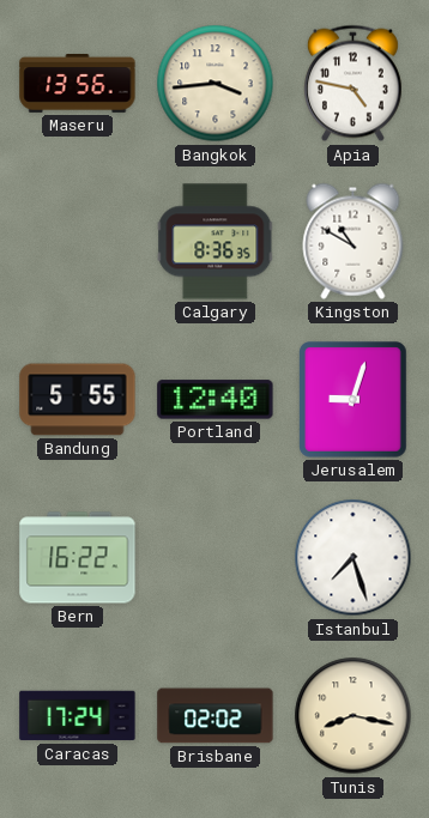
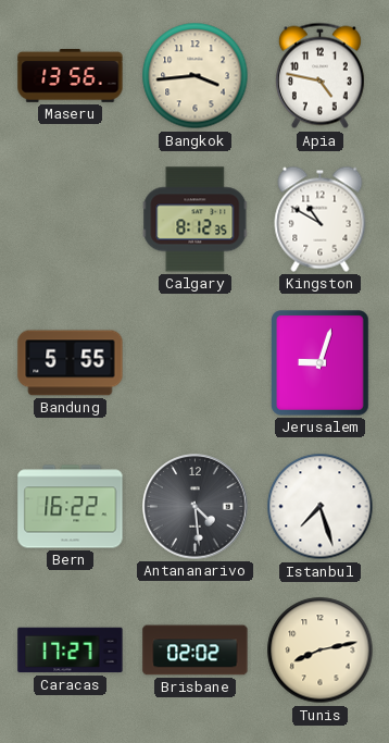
Calgary: 8:36 -> 8:12
Portland: 12:40 -> none
Antananarivo: none -> 4:29
Caracas: 17:24 -> 17:27
Tunis: 8:17 -> 8:13
